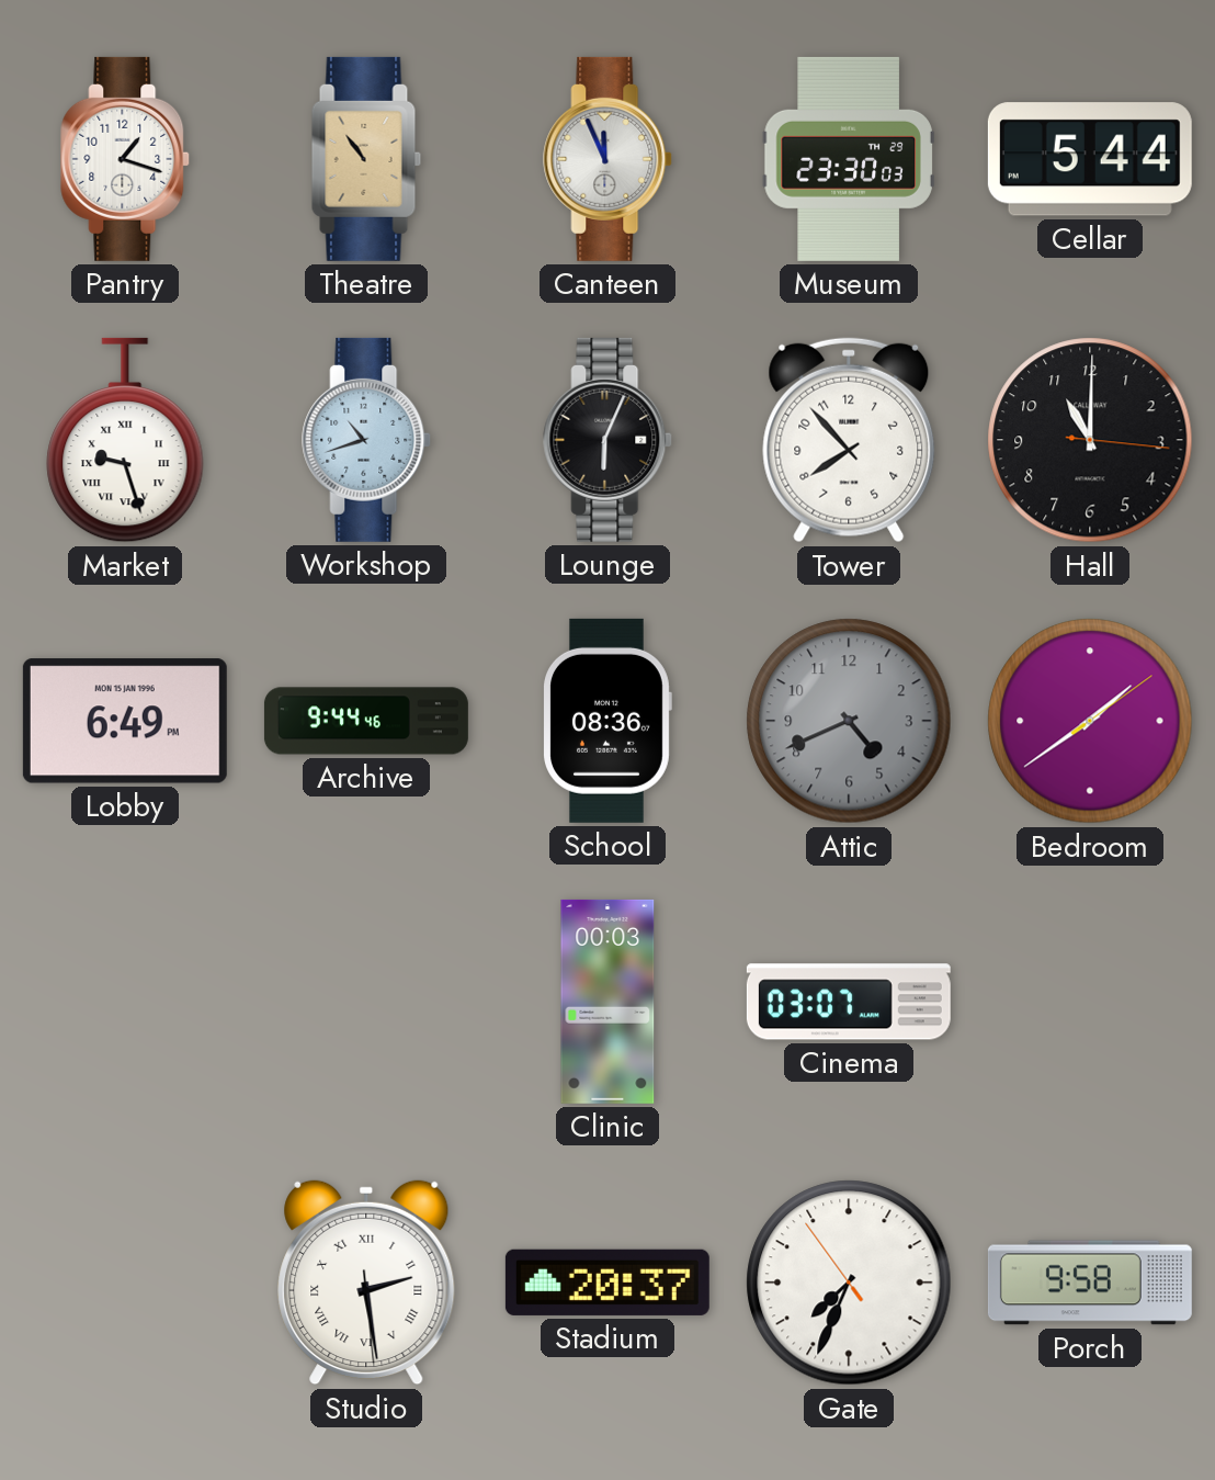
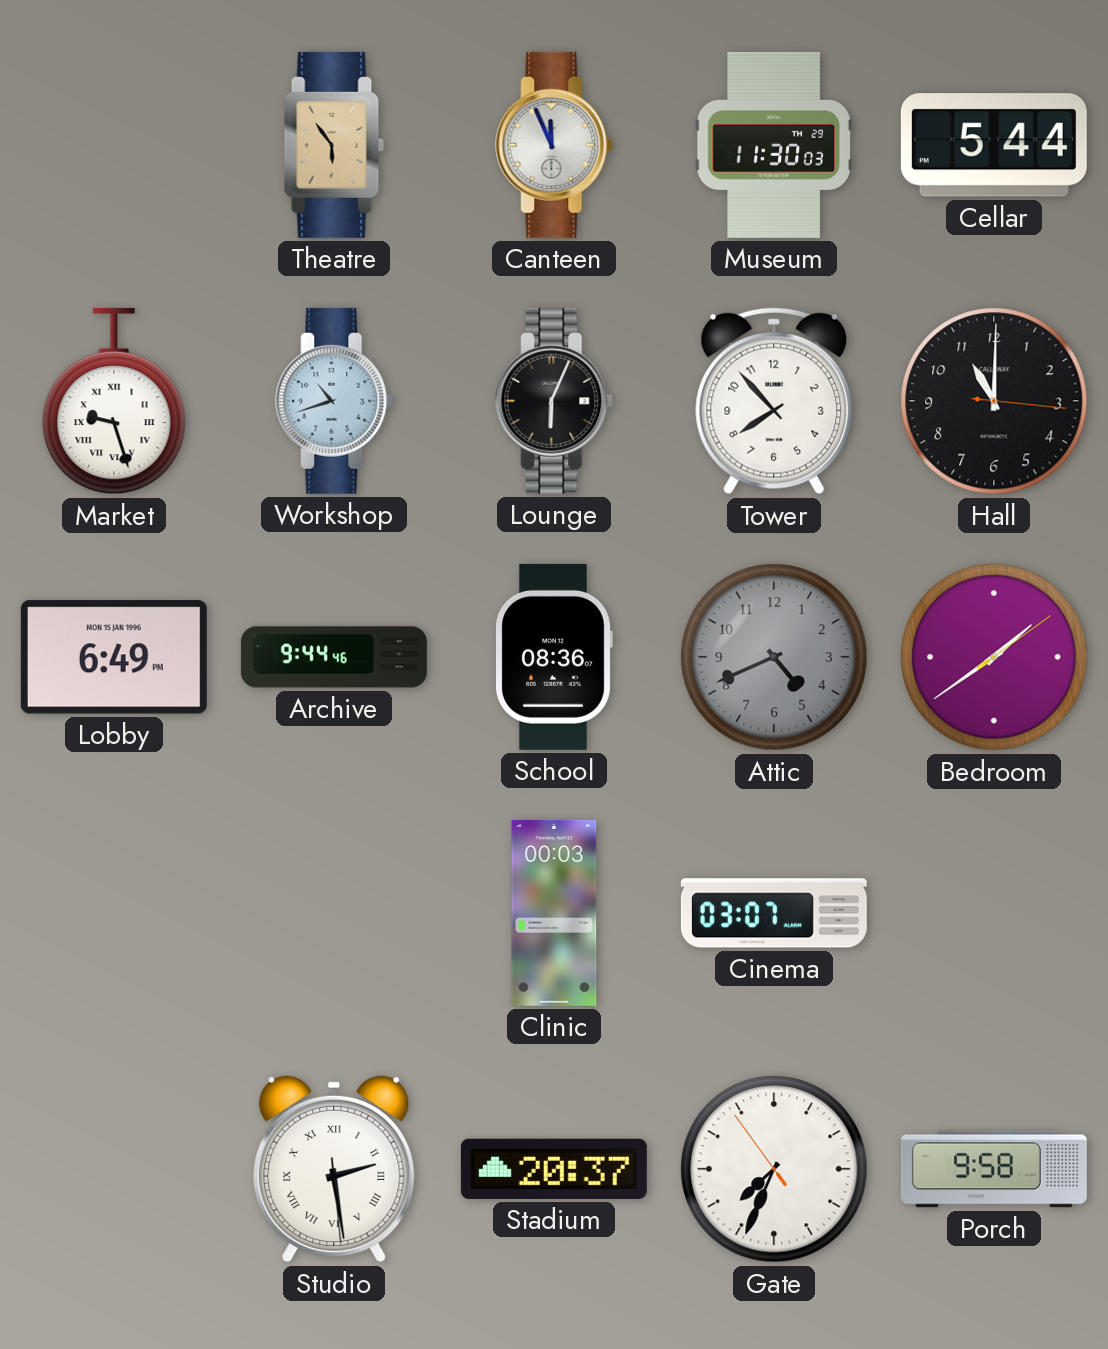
Pantry: 1:18 -> none
Theatre: 10:54 -> 5:54
Museum: 23:30 -> 11:30
